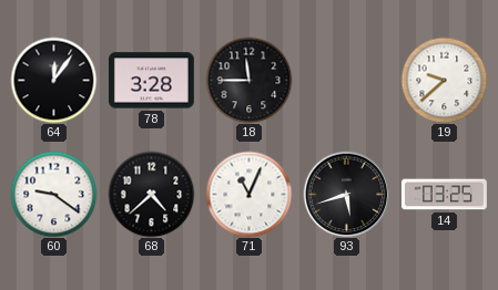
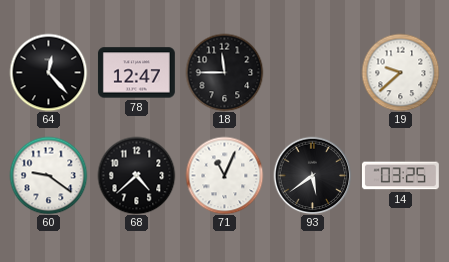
64: 12:06 -> 12:23
78: 3:28 -> 12:47
93: 5:42 -> 5:39
